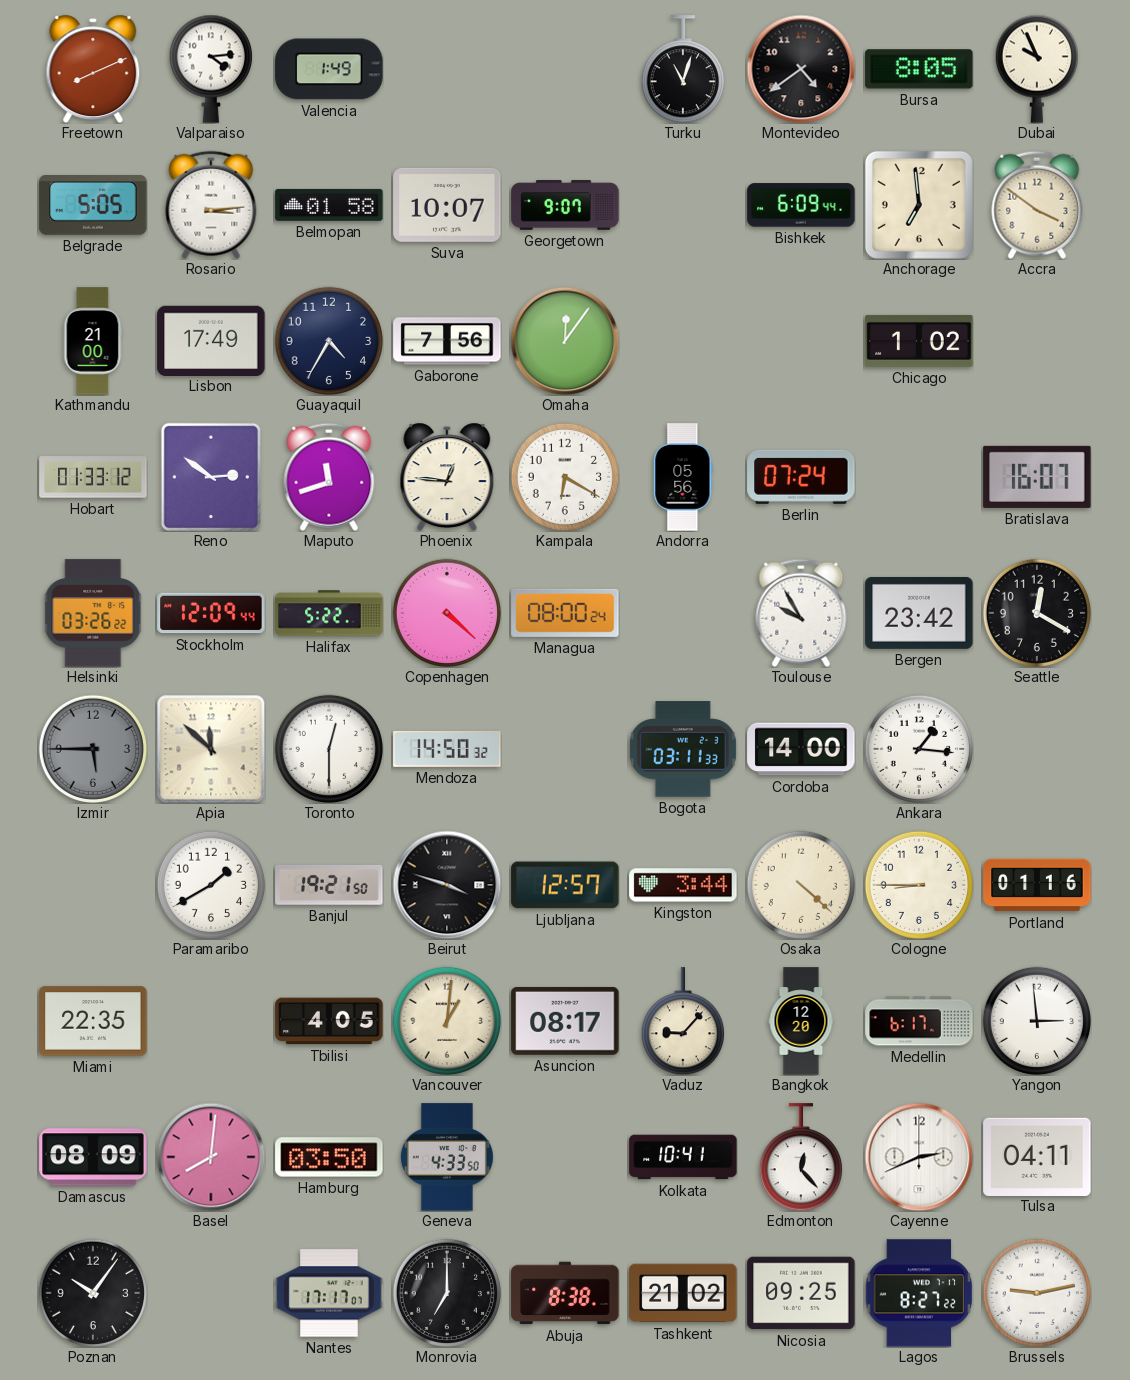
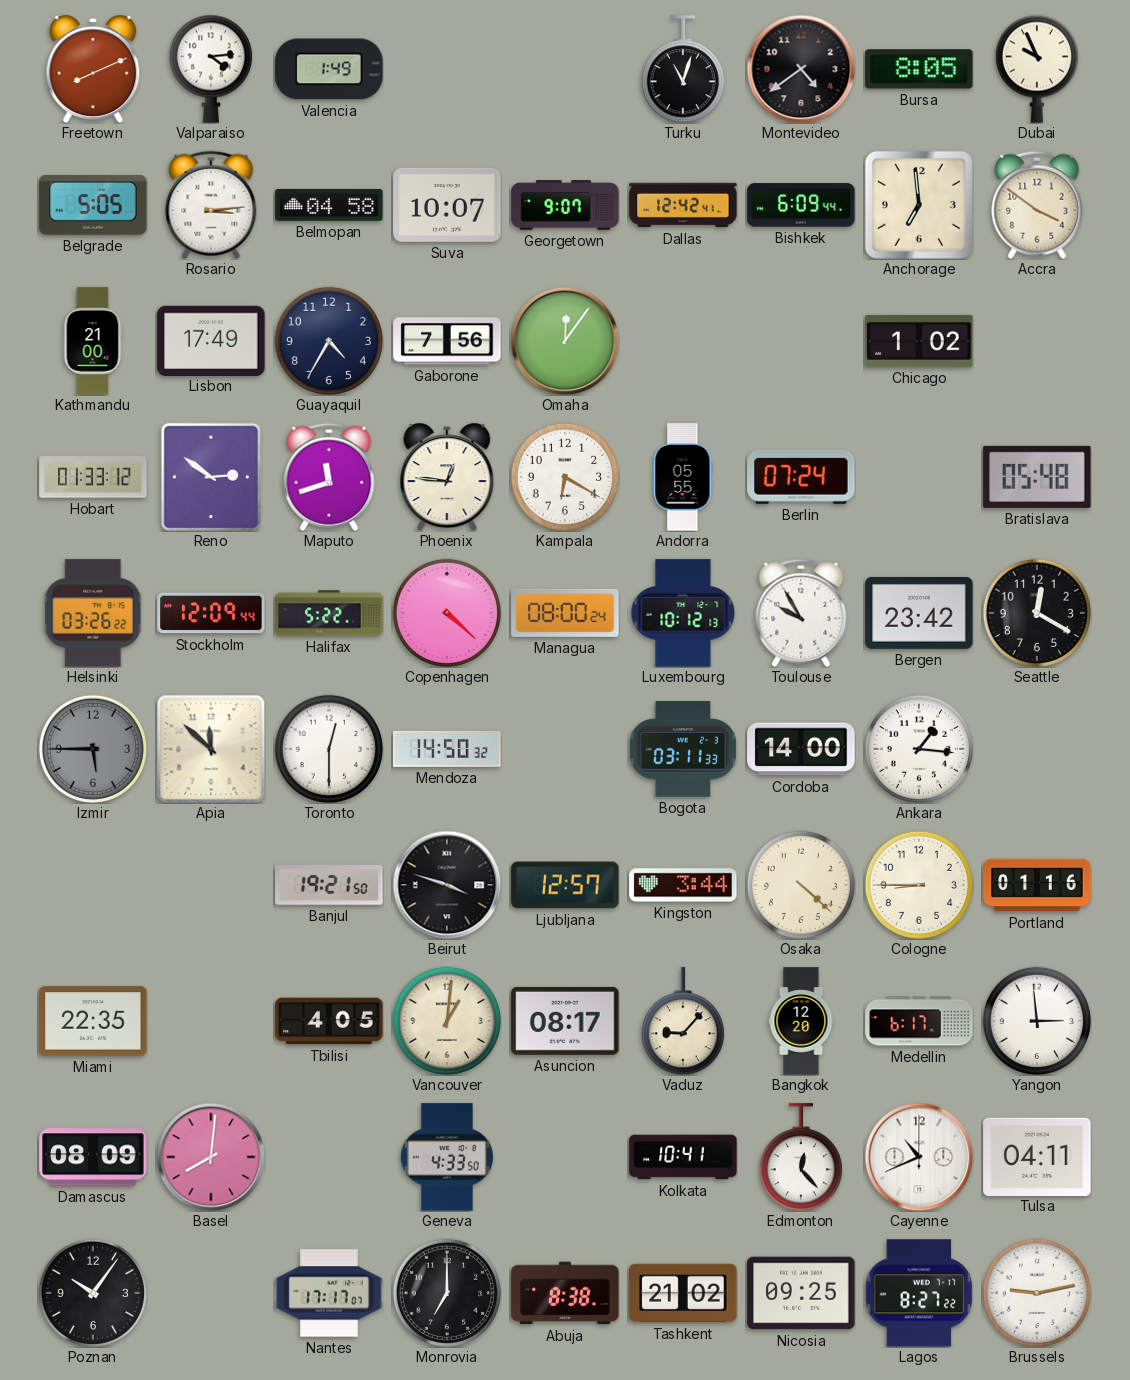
Belmopan: 01:58 -> 04:58
Dallas: none -> 12:42
Andorra: 05:56 -> 05:55
Bratislava: 16:07 -> 05:48
Luxembourg: none -> 10:12
Paramaribo: 1:40 -> none
Hamburg: 03:50 -> none
Cayenne: 2:41 -> 10:41
